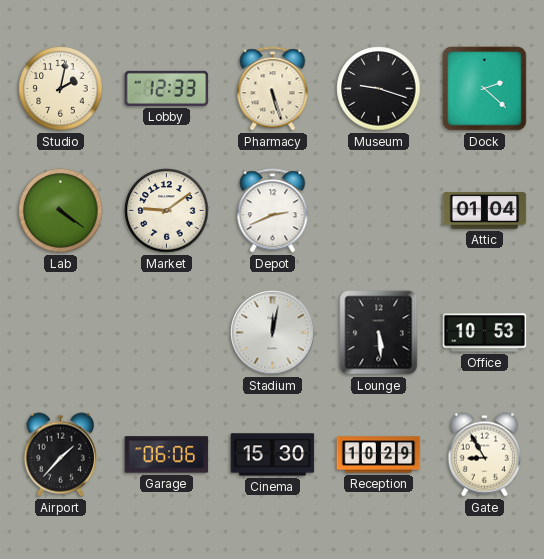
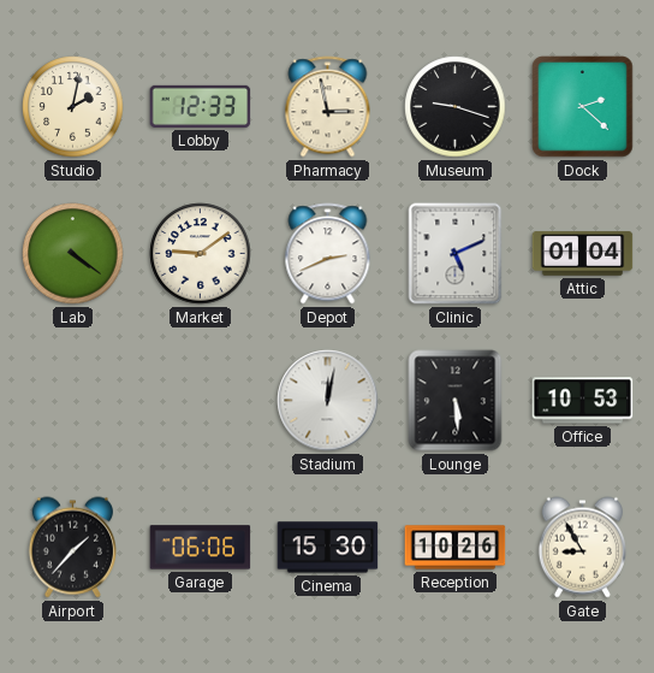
Pharmacy: 5:27 -> 2:58
Clinic: none -> 5:11
Reception: 10:29 -> 10:26
